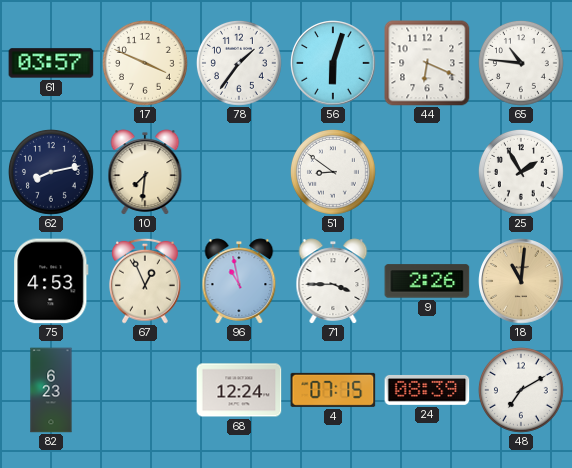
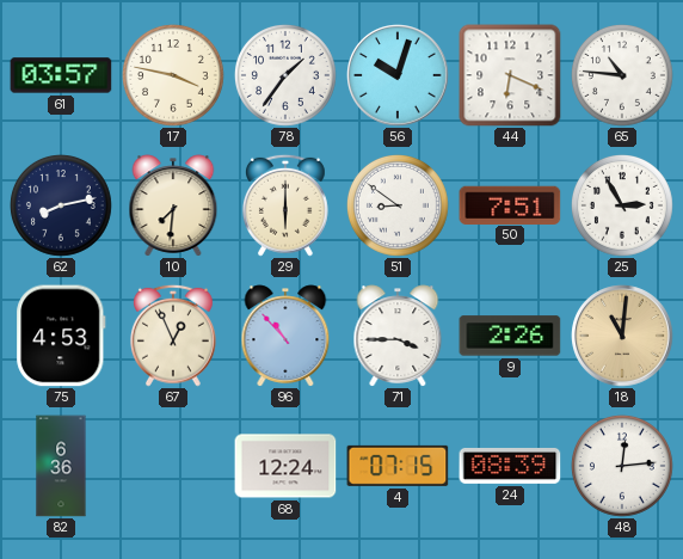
17: 3:49 -> 3:47
56: 6:03 -> 10:03
29: none -> 6:00
50: none -> 7:51
25: 1:55 -> 2:55
96: 10:58 -> 10:53
82: 6:23 -> 6:36
48: 7:10 -> 12:14
